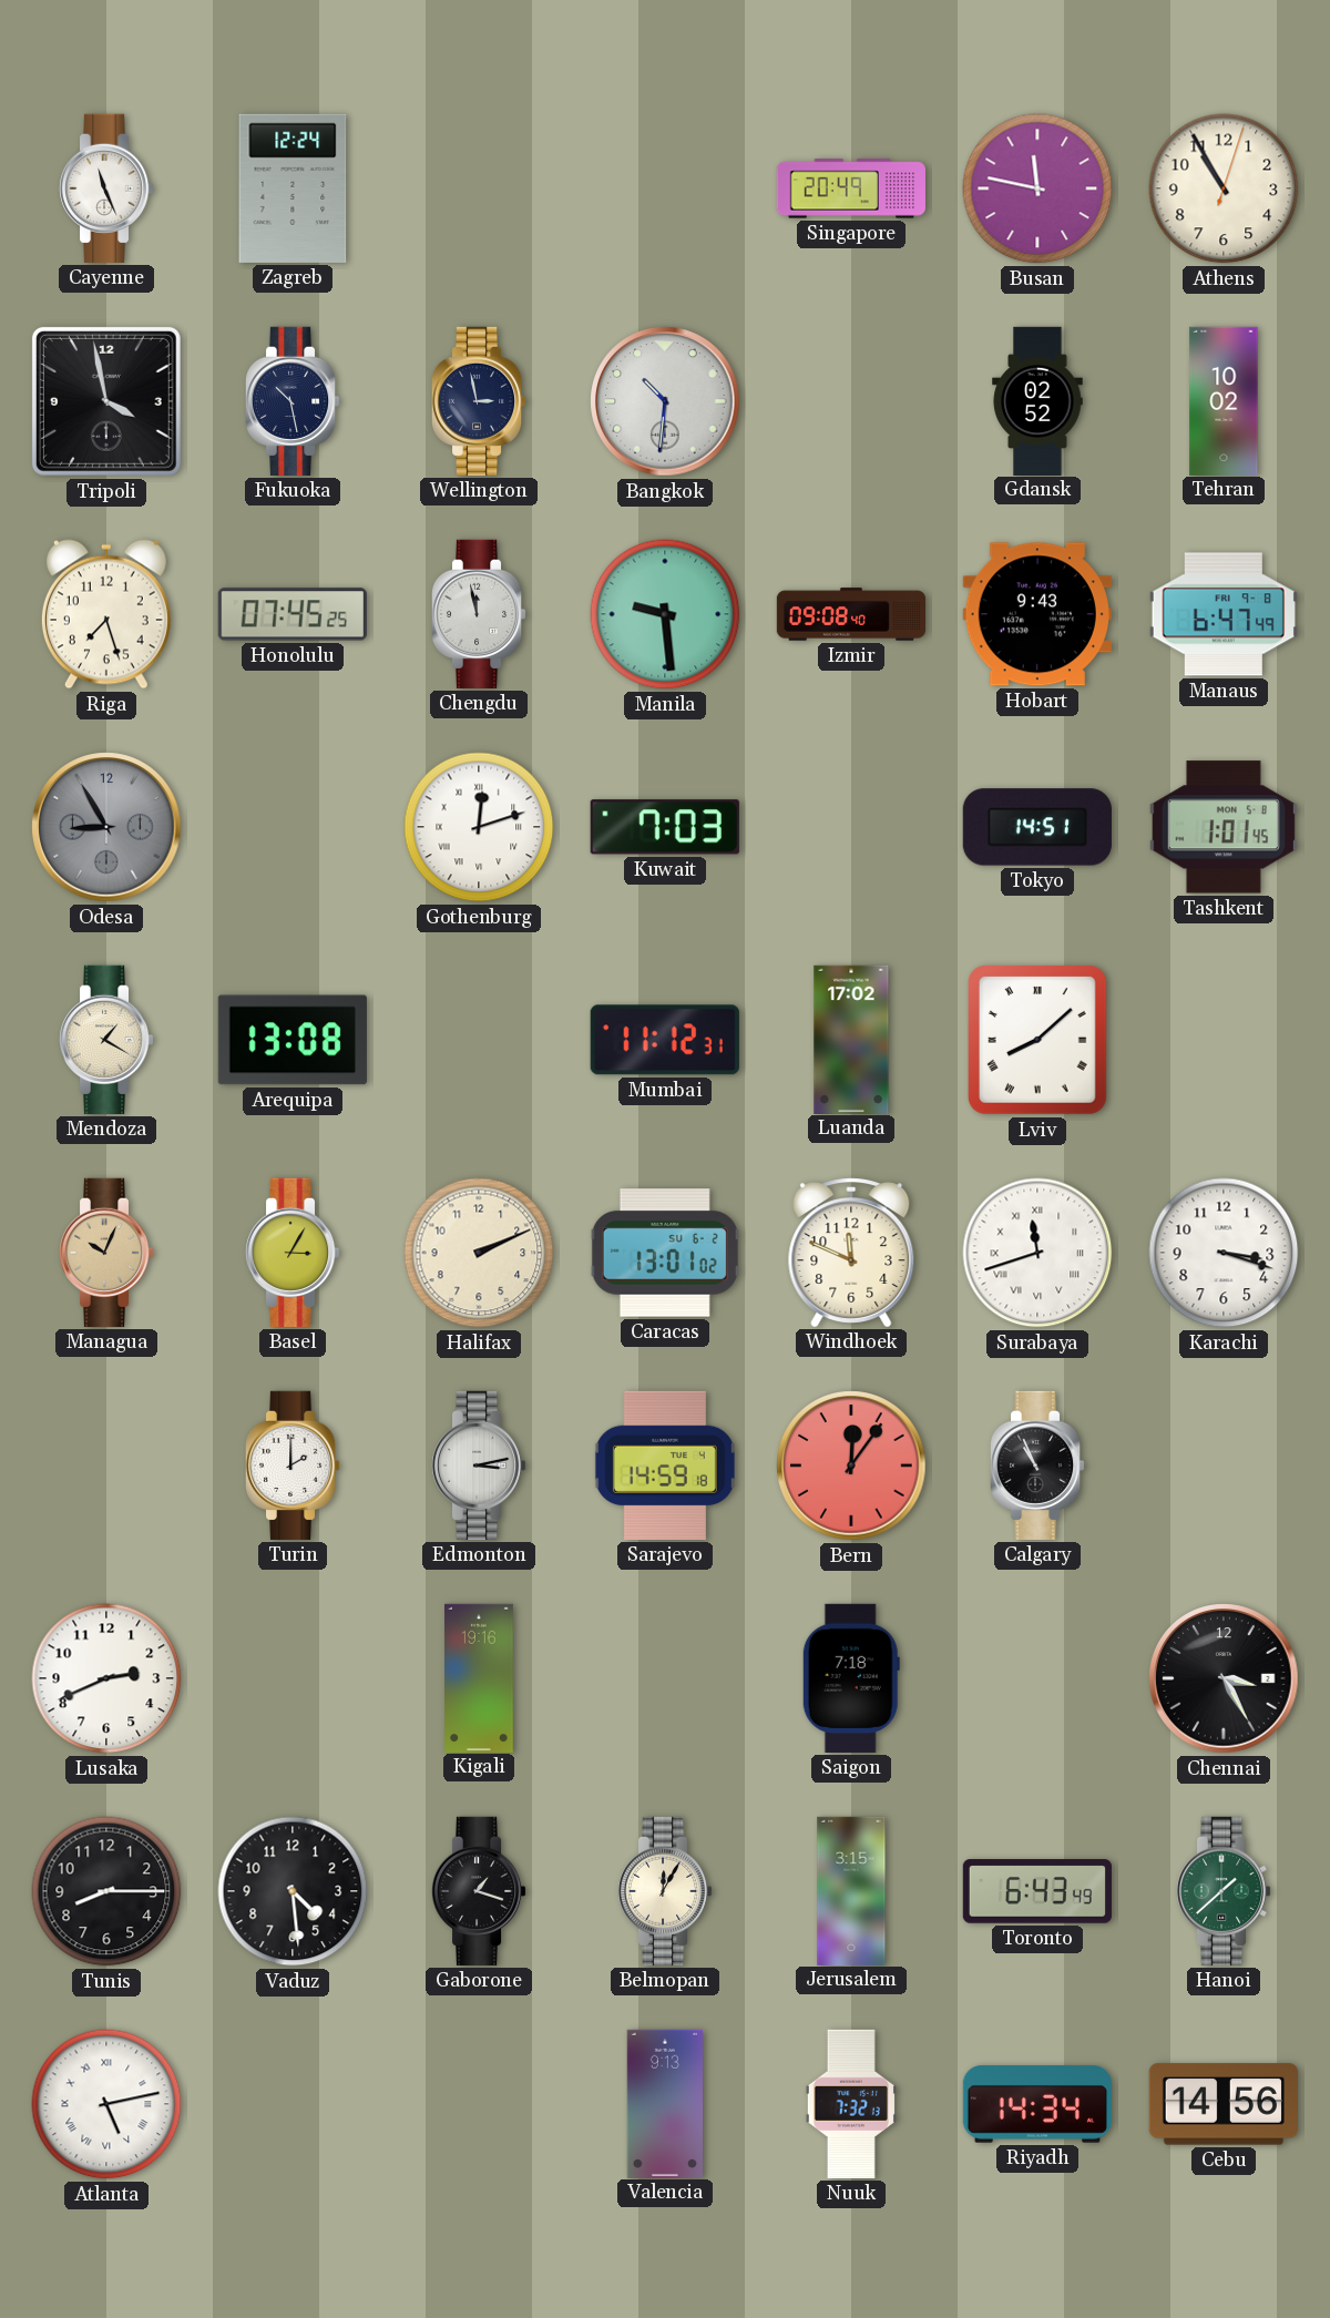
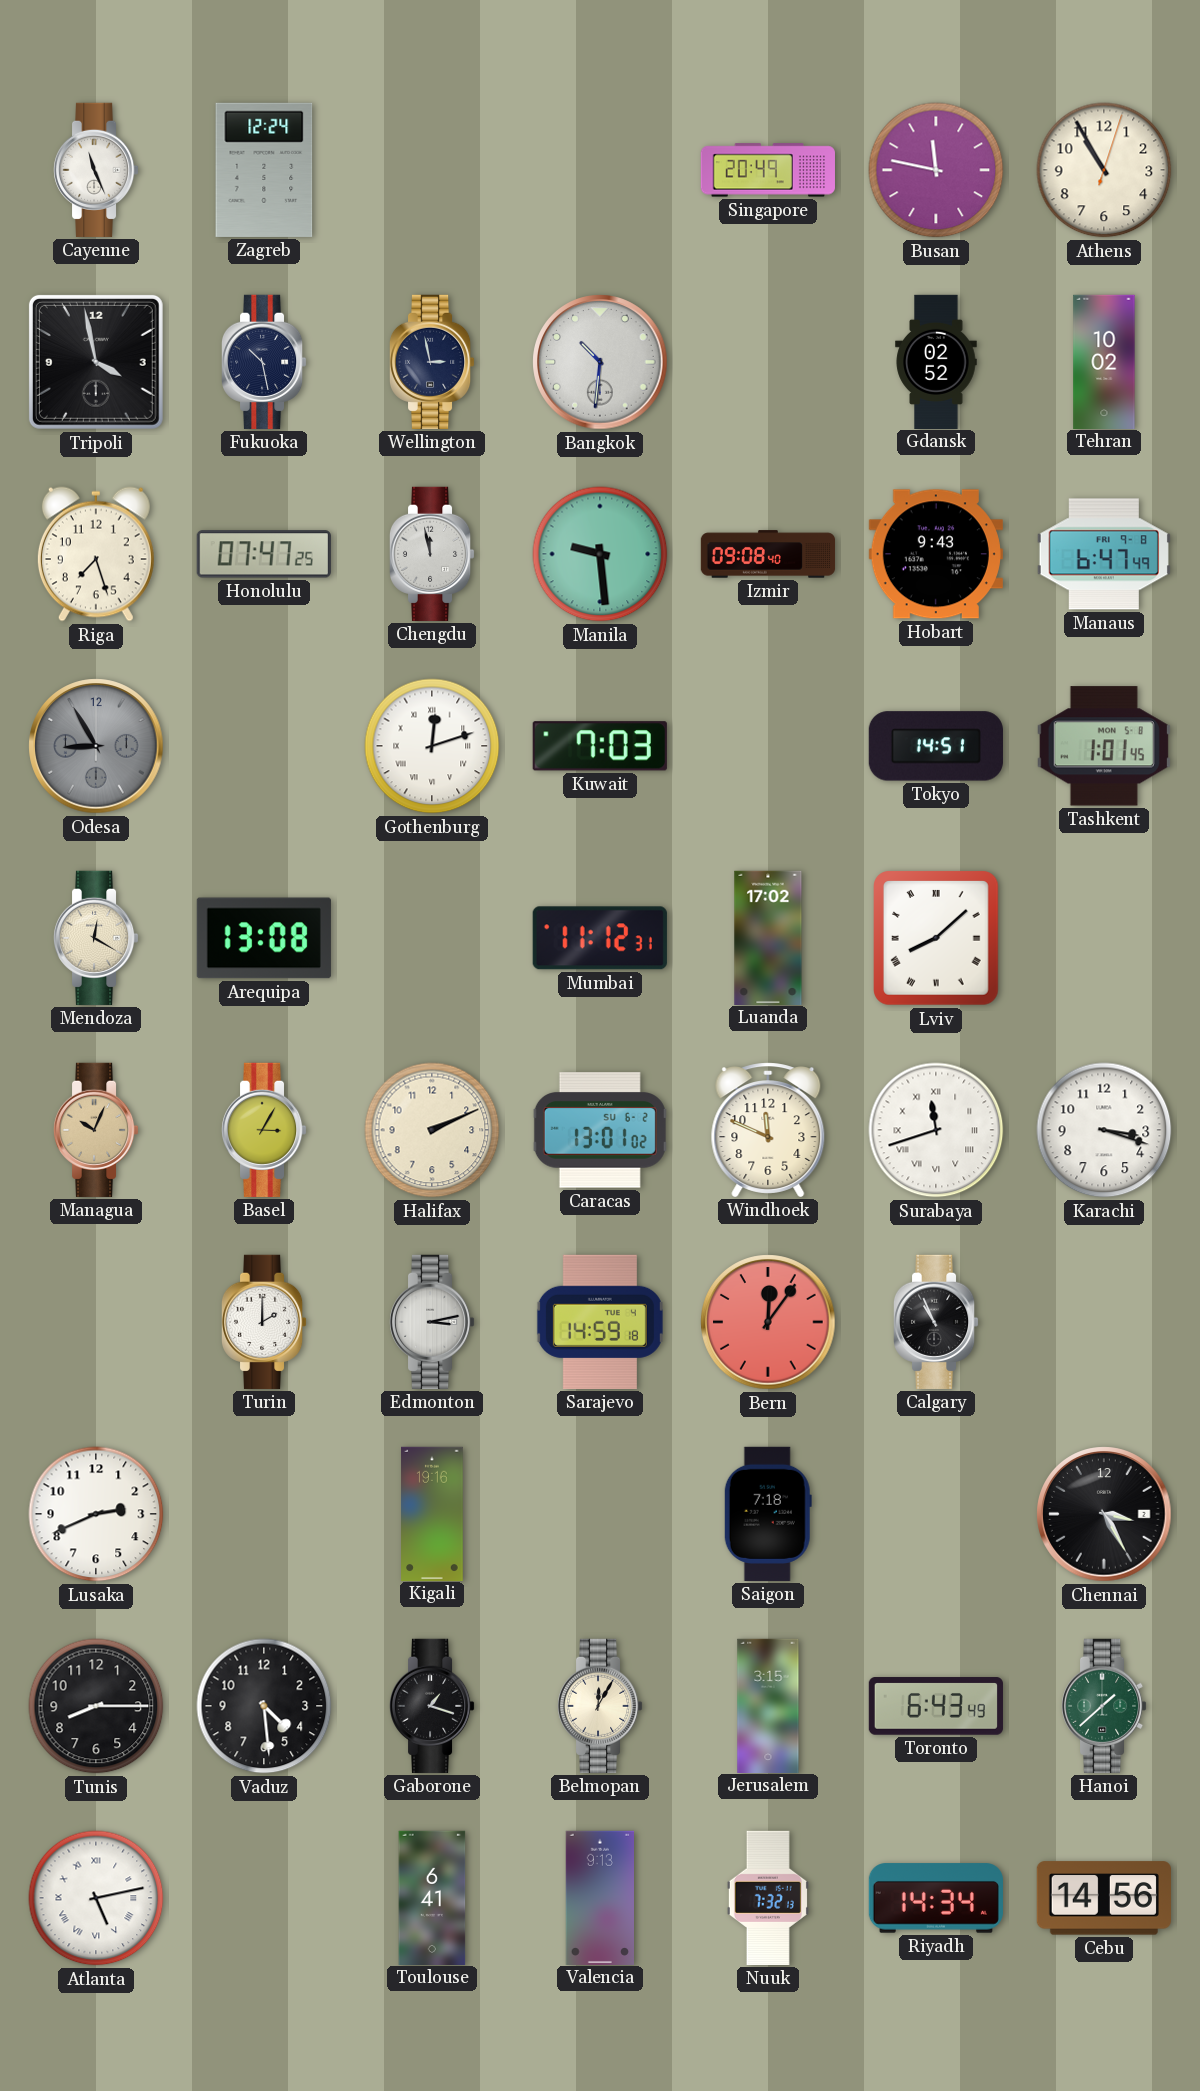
Honolulu: 07:45 -> 07:47
Mendoza: 1:20 -> 12:20
Toulouse: none -> 6:41
